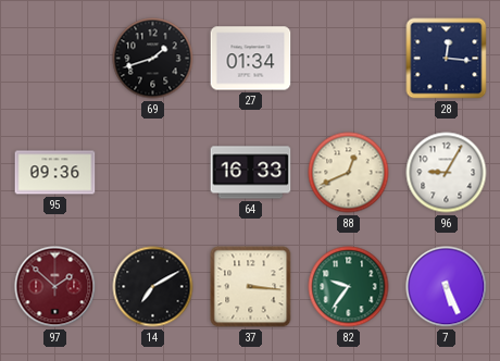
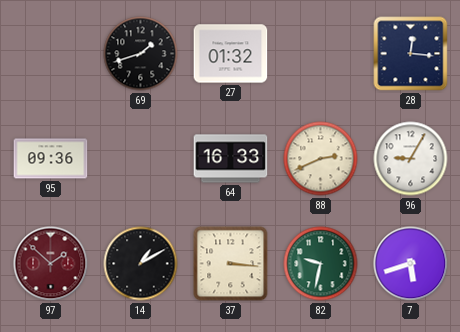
27: 01:34 -> 01:32
88: 12:41 -> 2:41
14: 7:10 -> 1:10
82: 9:36 -> 9:32
7: 5:26 -> 5:42
